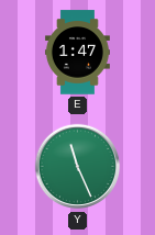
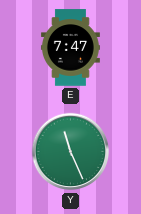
E: 1:47 -> 7:47
